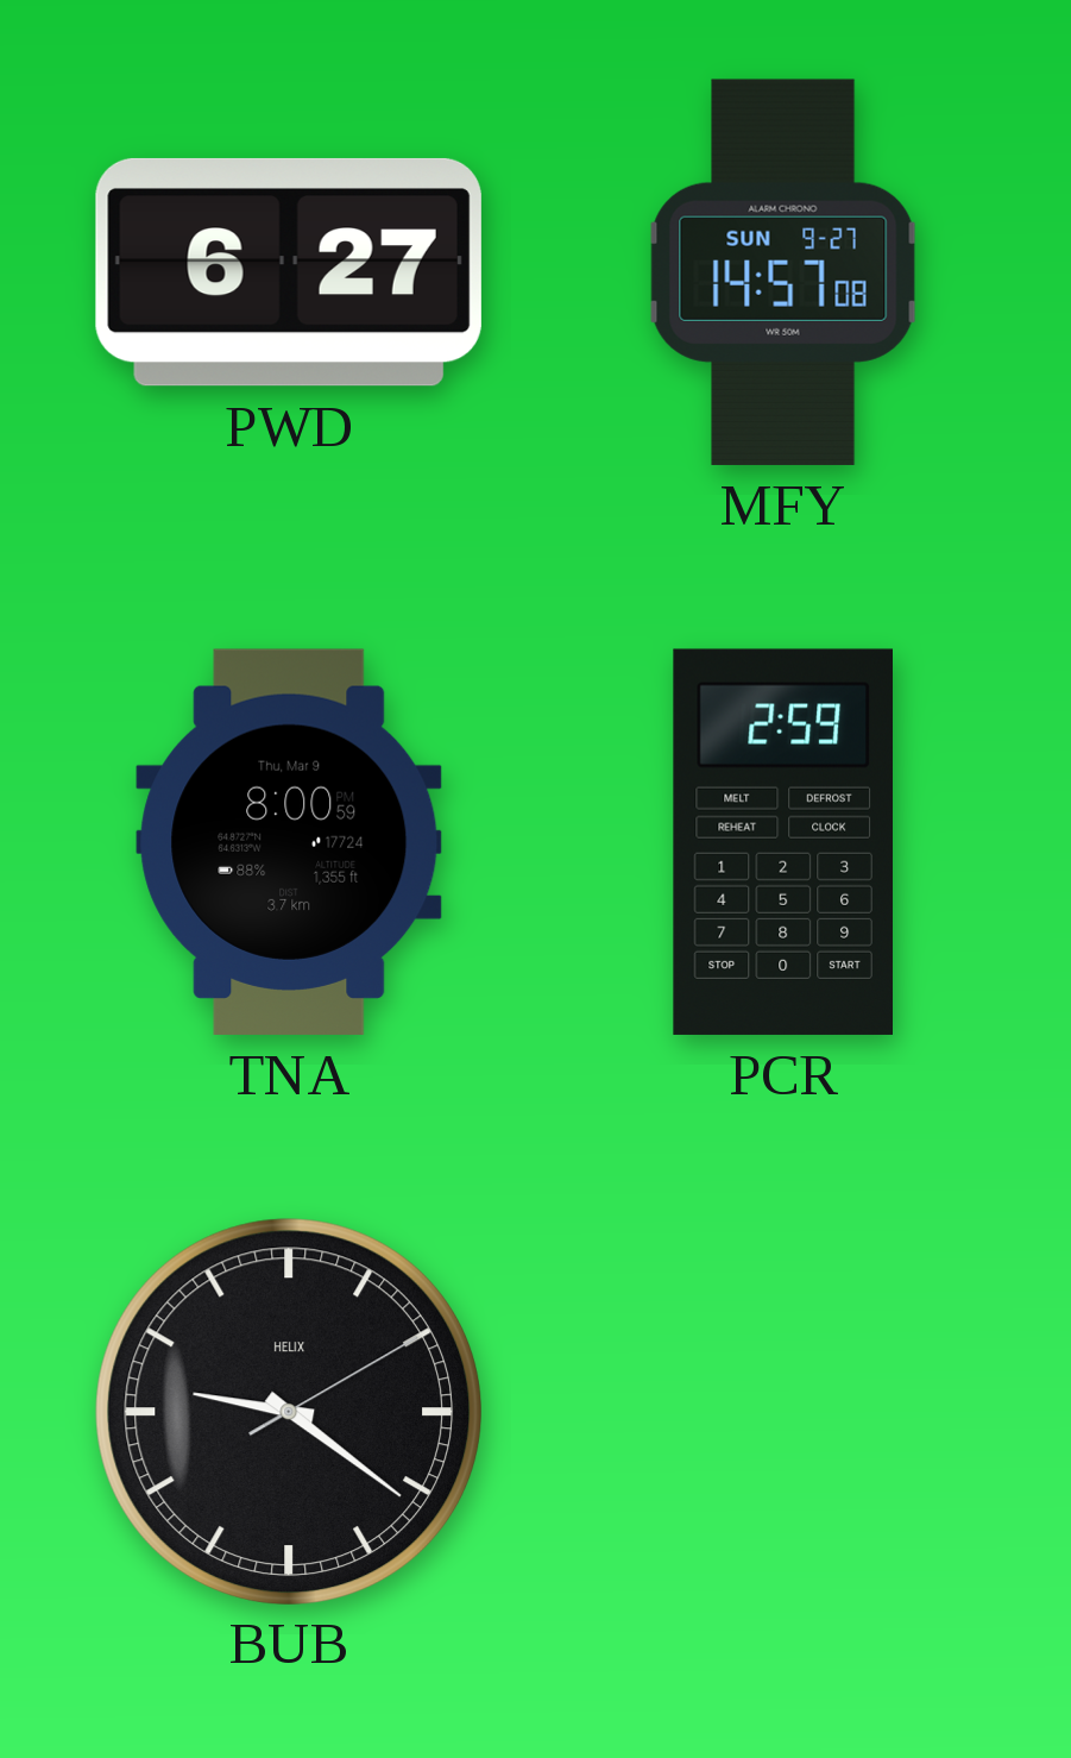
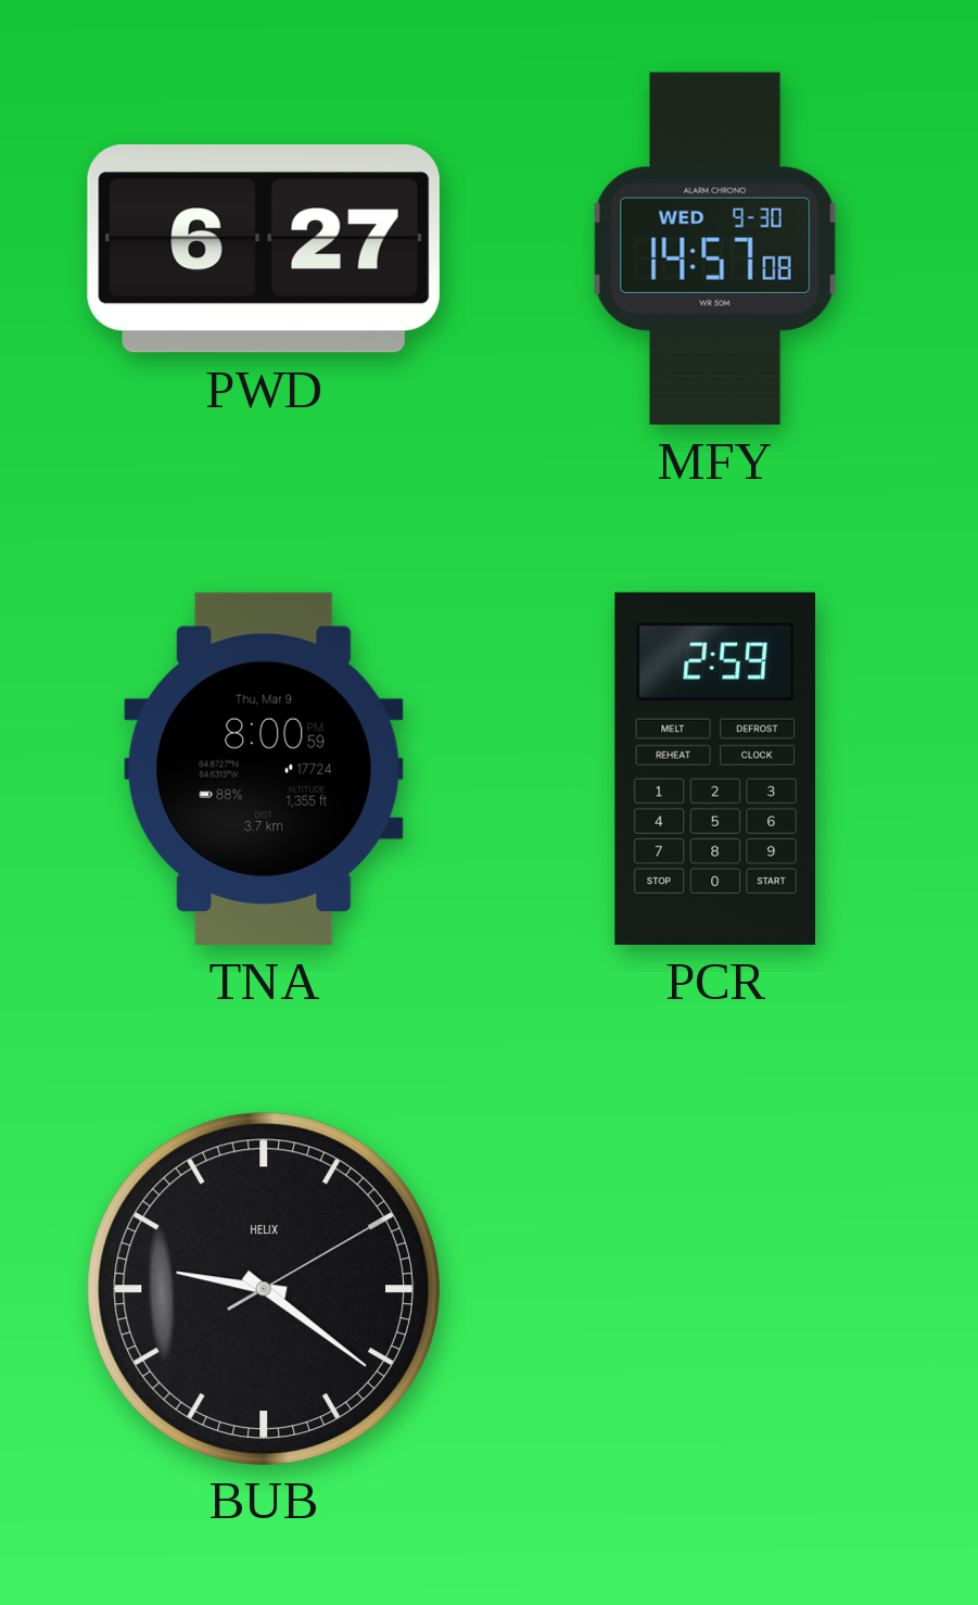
MFY date: SUN 9-27 -> WED 9-30
